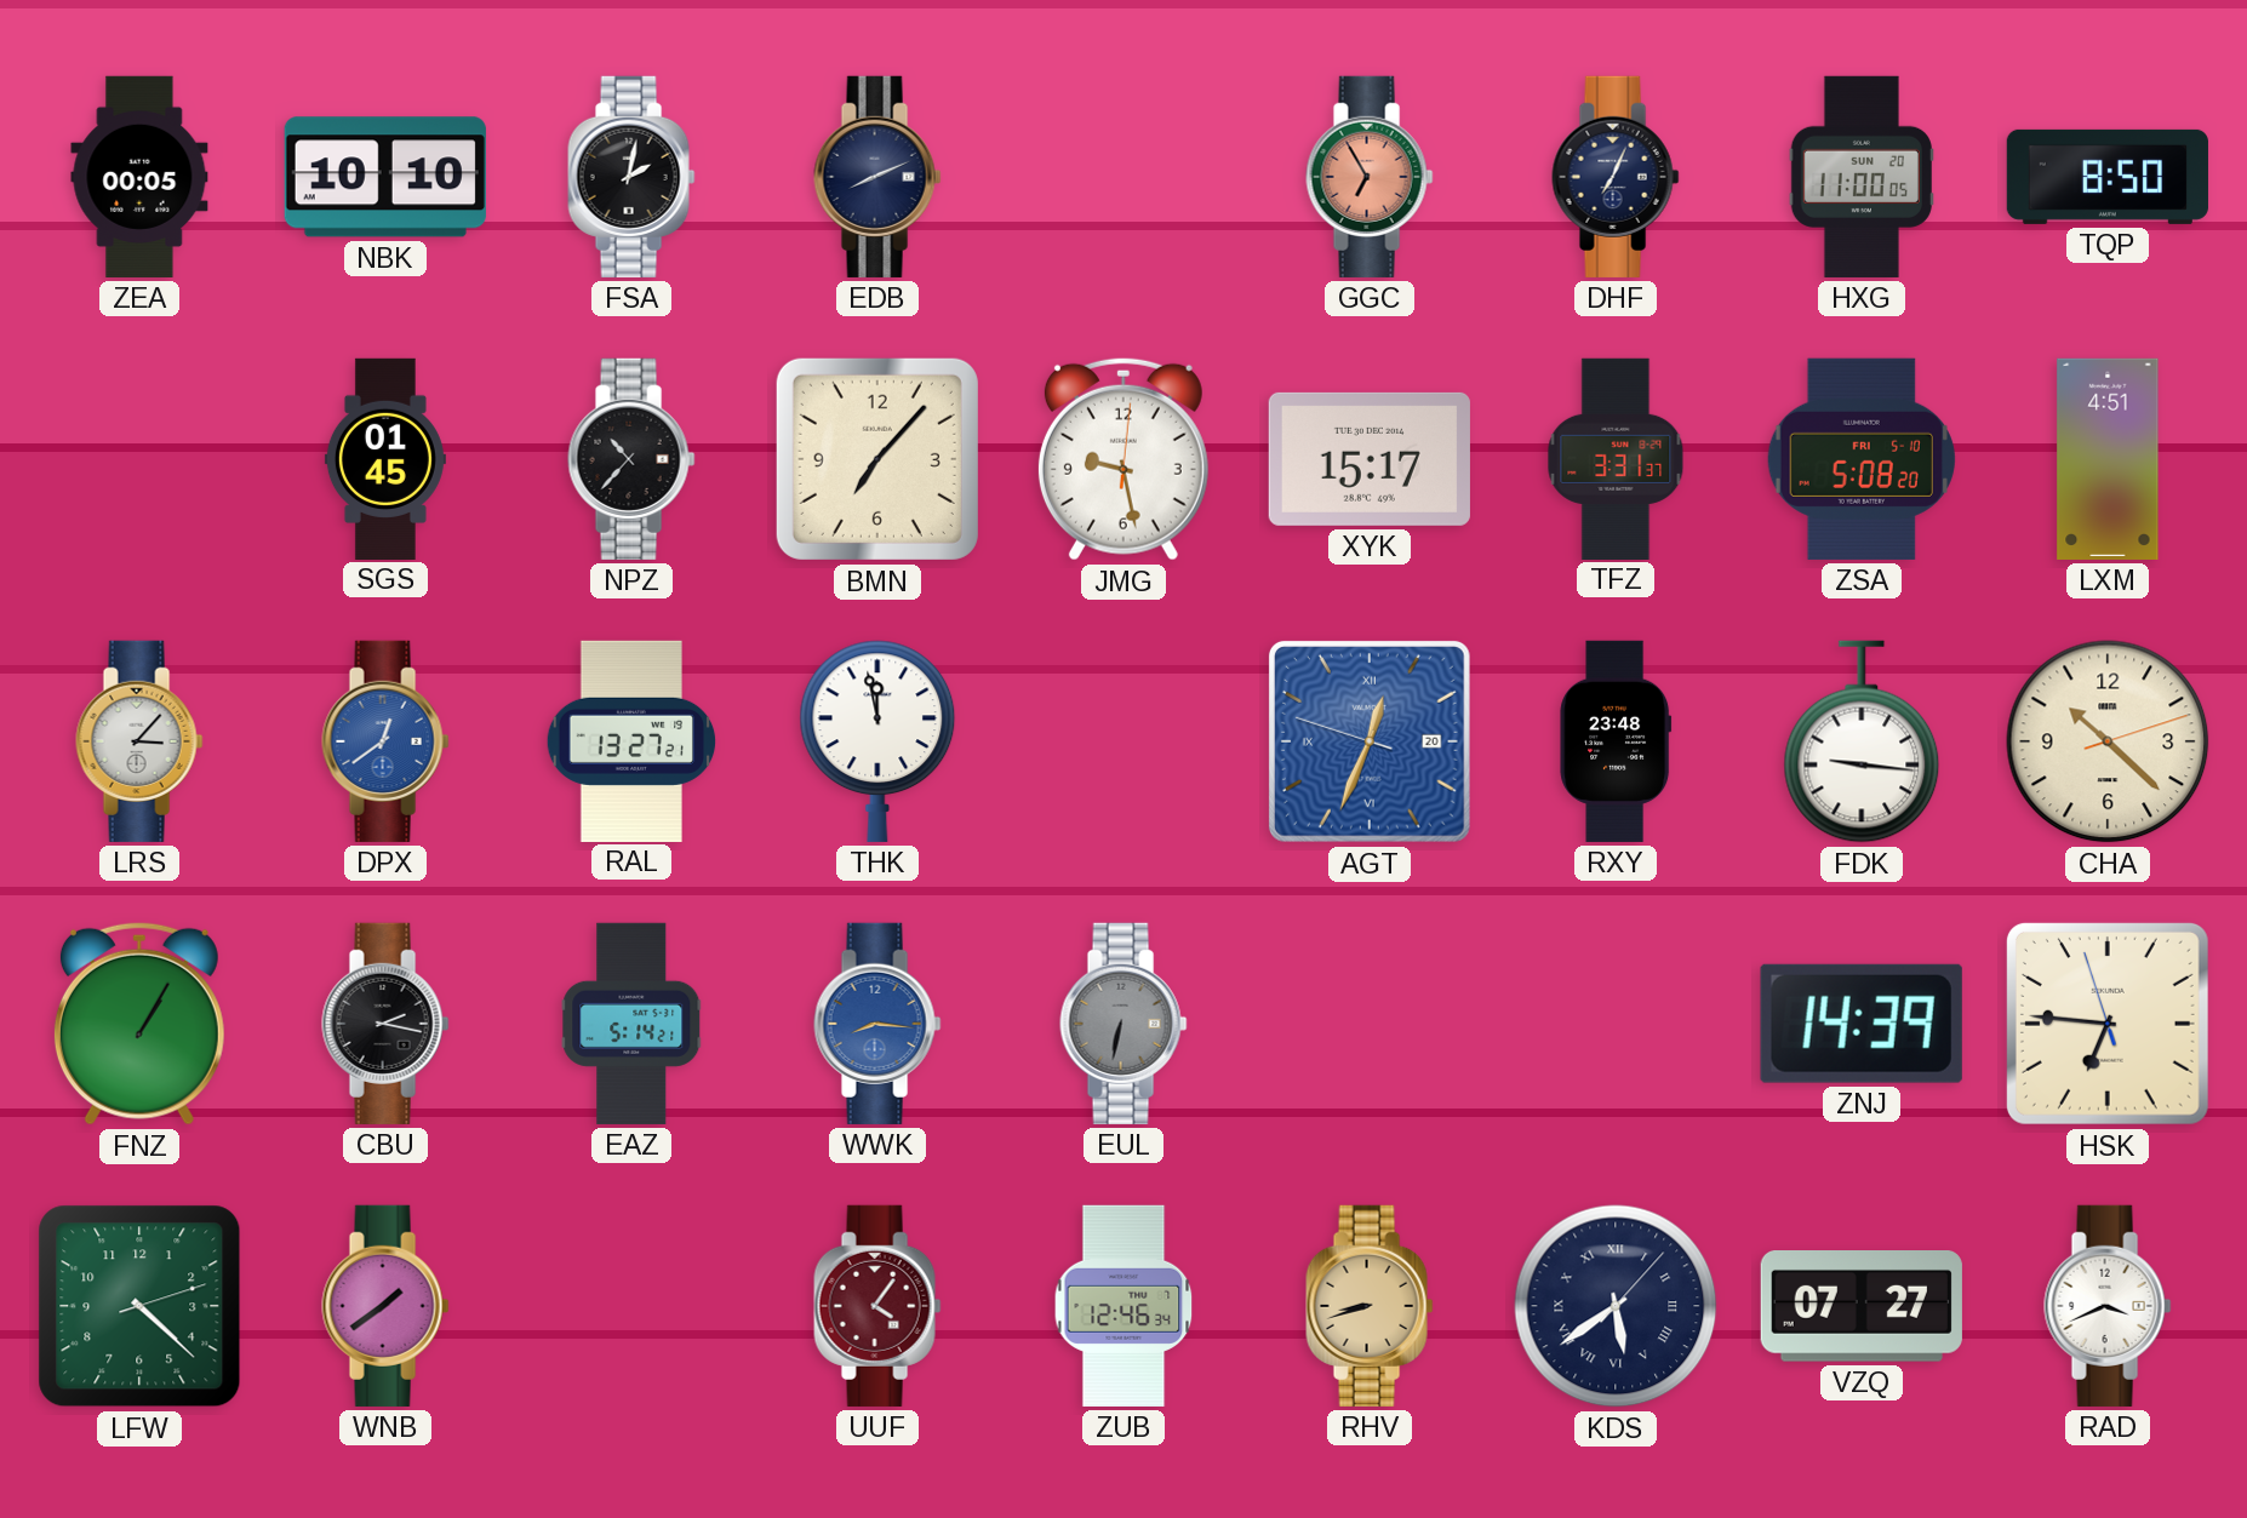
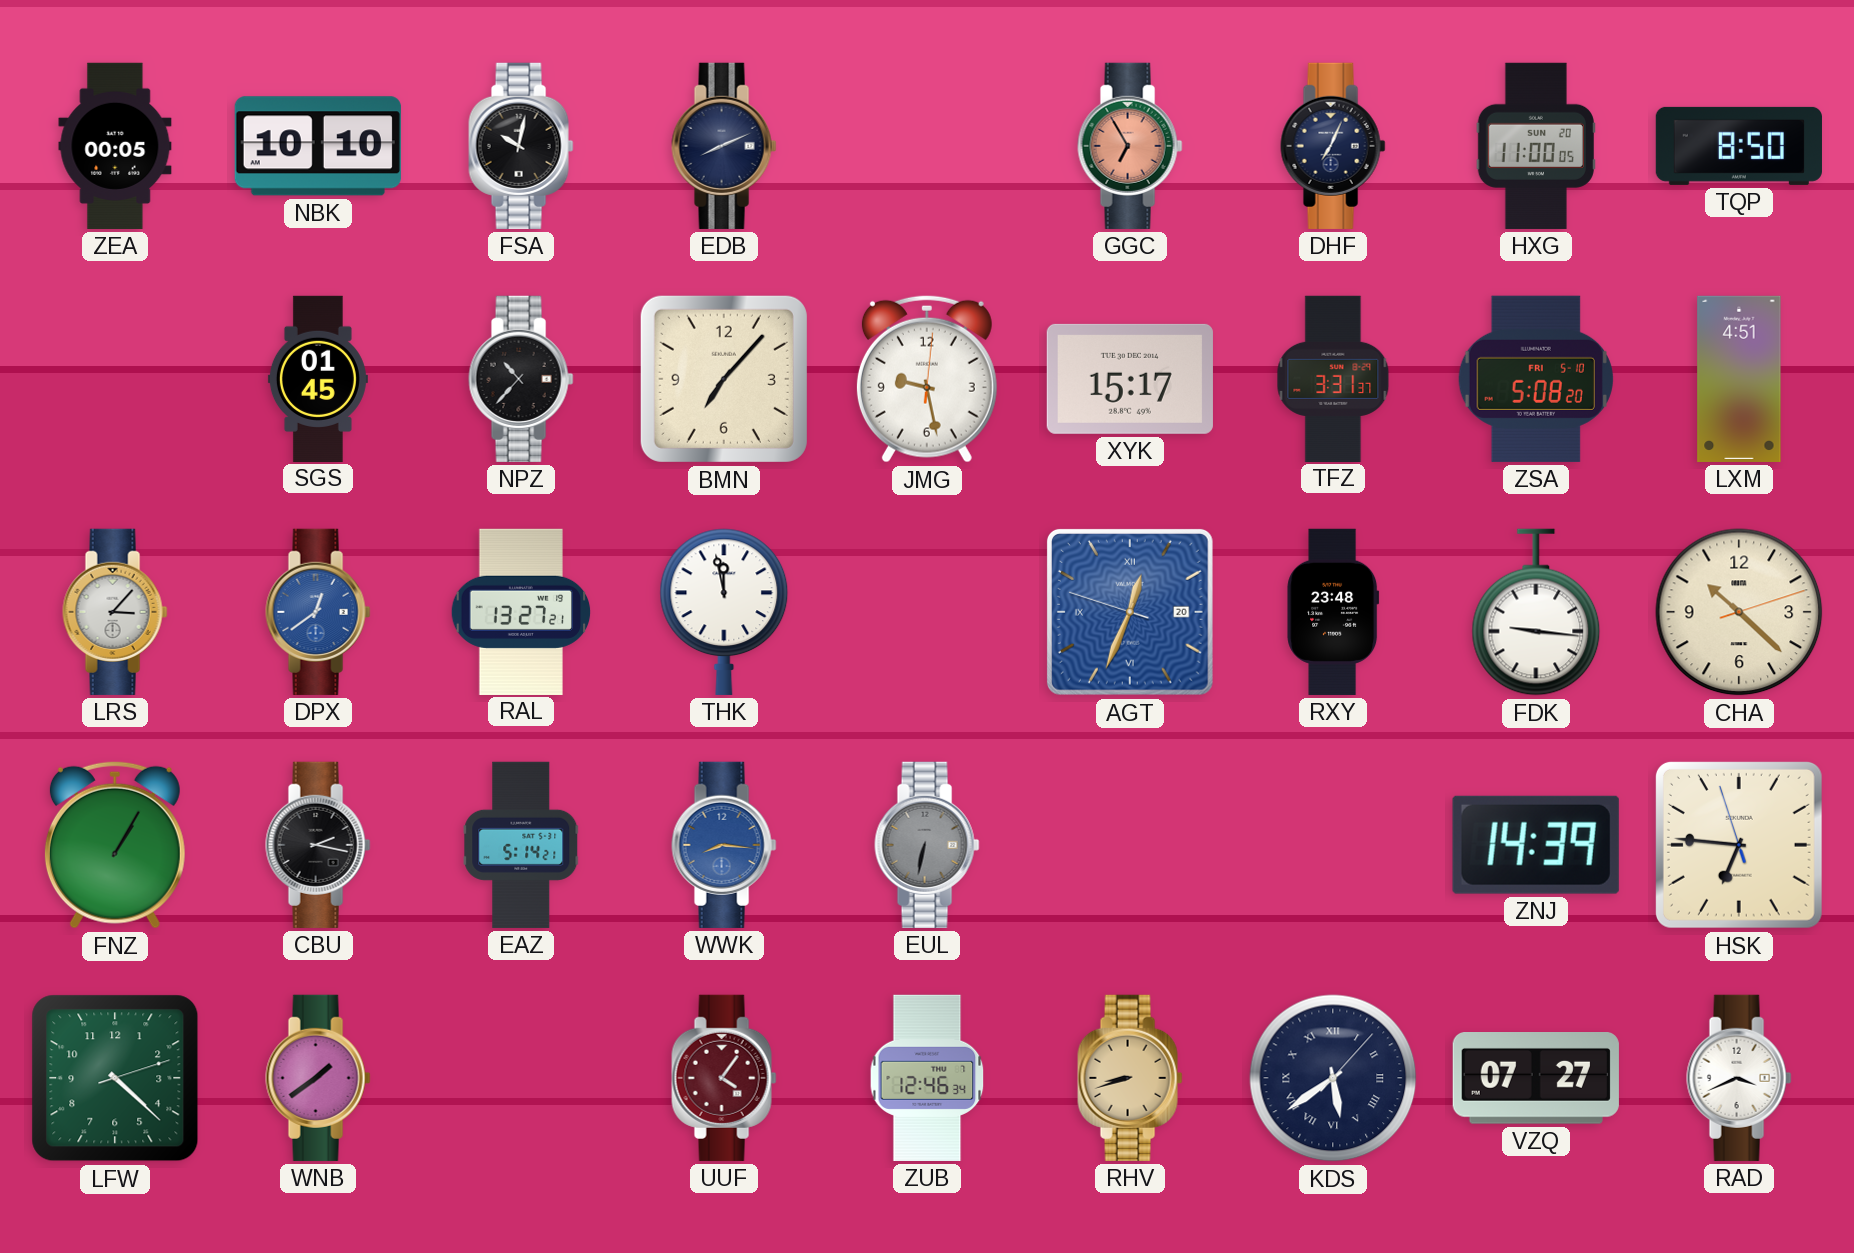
FSA: 2:02 -> 10:02
